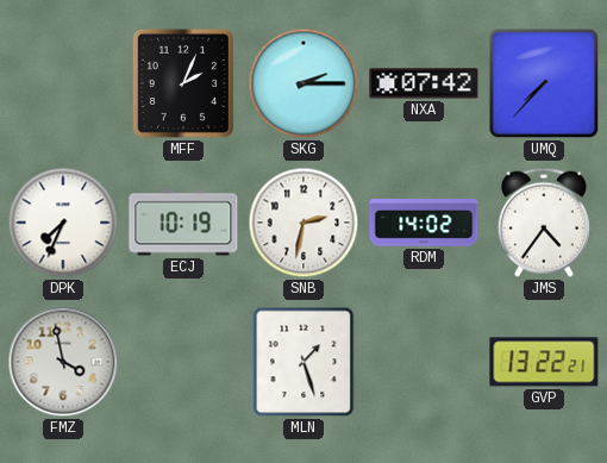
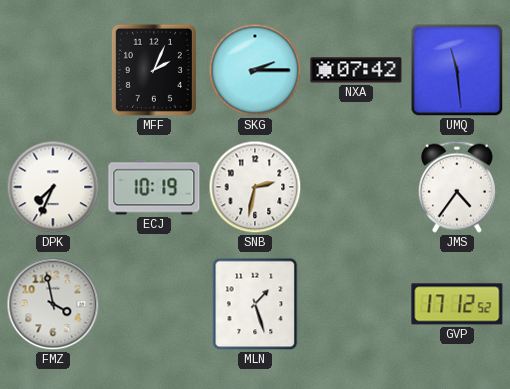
UMQ: 7:37 -> 11:29
RDM: 14:02 -> none
GVP: 13:22 -> 17:12
